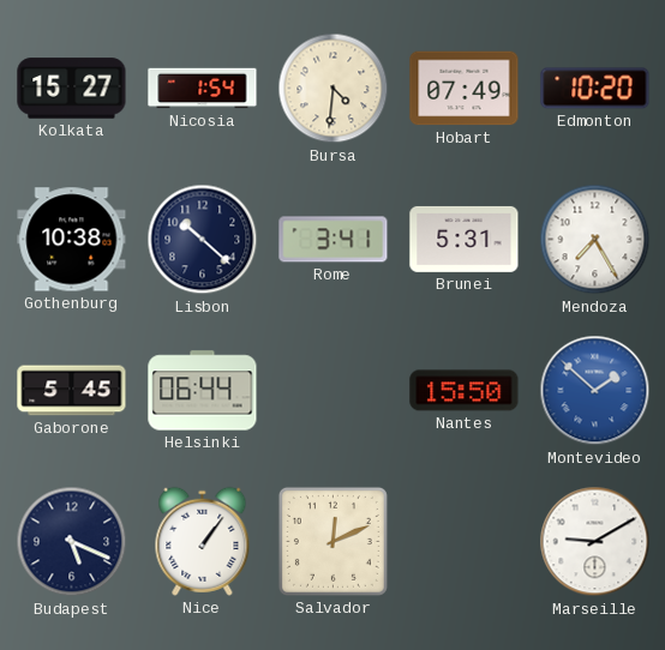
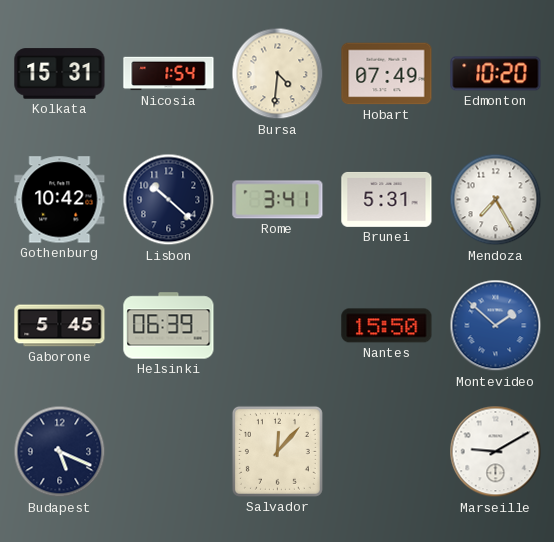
Kolkata: 15:27 -> 15:31
Gothenburg: 10:38 -> 10:42
Helsinki: 06:44 -> 06:39
Nice: 1:06 -> none
Salvador: 12:11 -> 12:07
